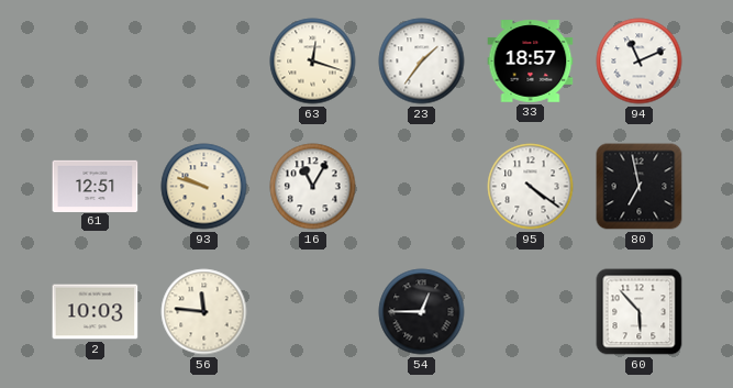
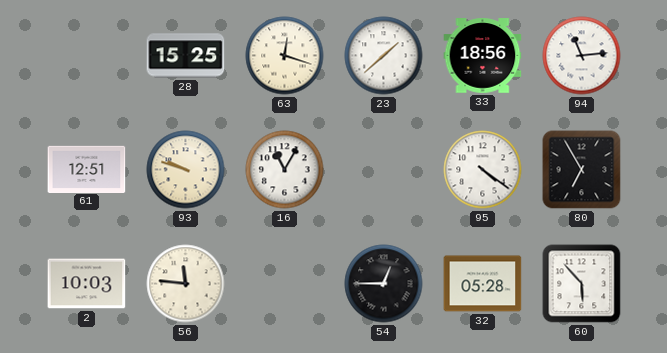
28: none -> 15:25
23: 1:36 -> 1:38
33: 18:57 -> 18:56
94: 11:11 -> 11:14
80: 6:58 -> 6:55
32: none -> 05:28
